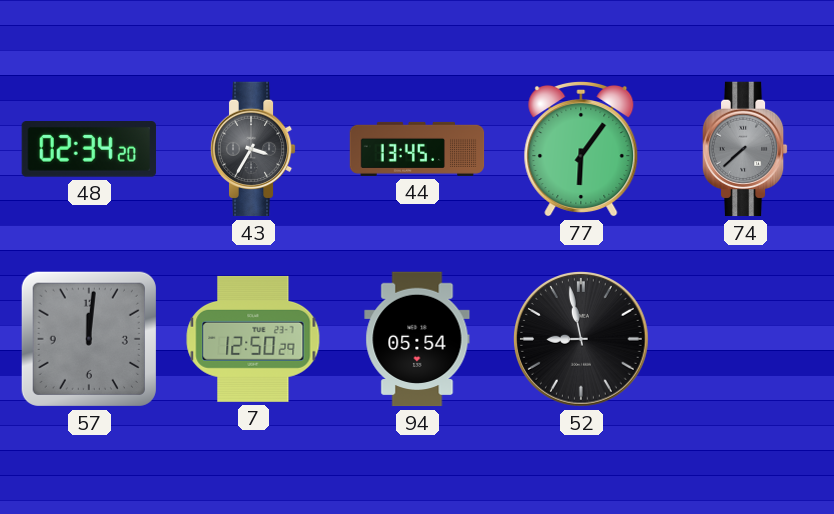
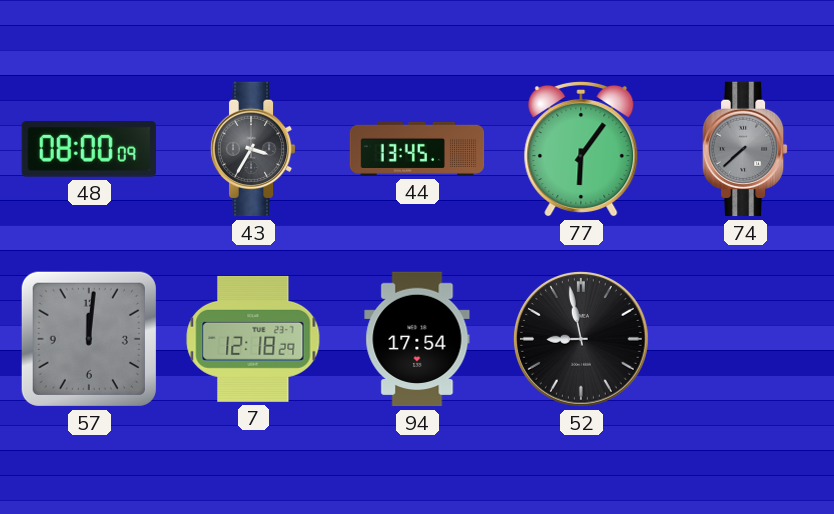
48: 02:34 -> 08:00
7: 12:50 -> 12:18
94: 05:54 -> 17:54
